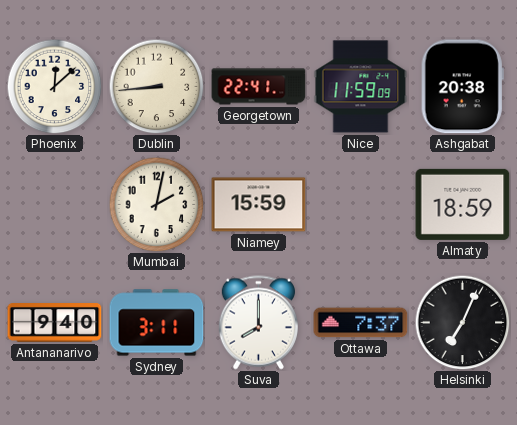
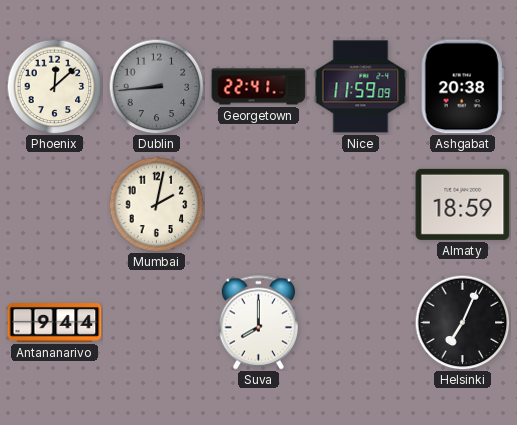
Dublin dial: cream -> grey
Niamey: 15:59 -> none
Antananarivo: 9:40 -> 9:44
Sydney: 3:11 -> none
Ottawa: 7:37 -> none
